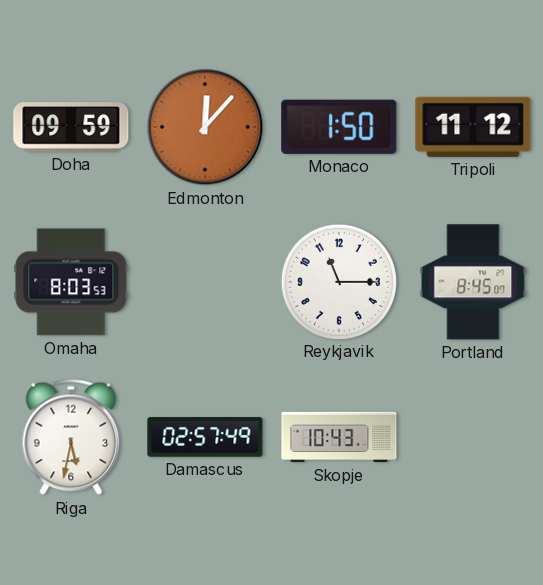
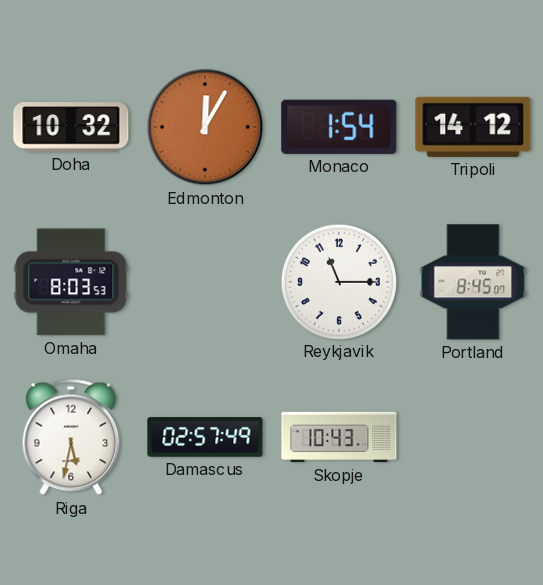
Doha: 09:59 -> 10:32
Edmonton: 12:07 -> 12:05
Monaco: 1:50 -> 1:54
Tripoli: 11:12 -> 14:12
